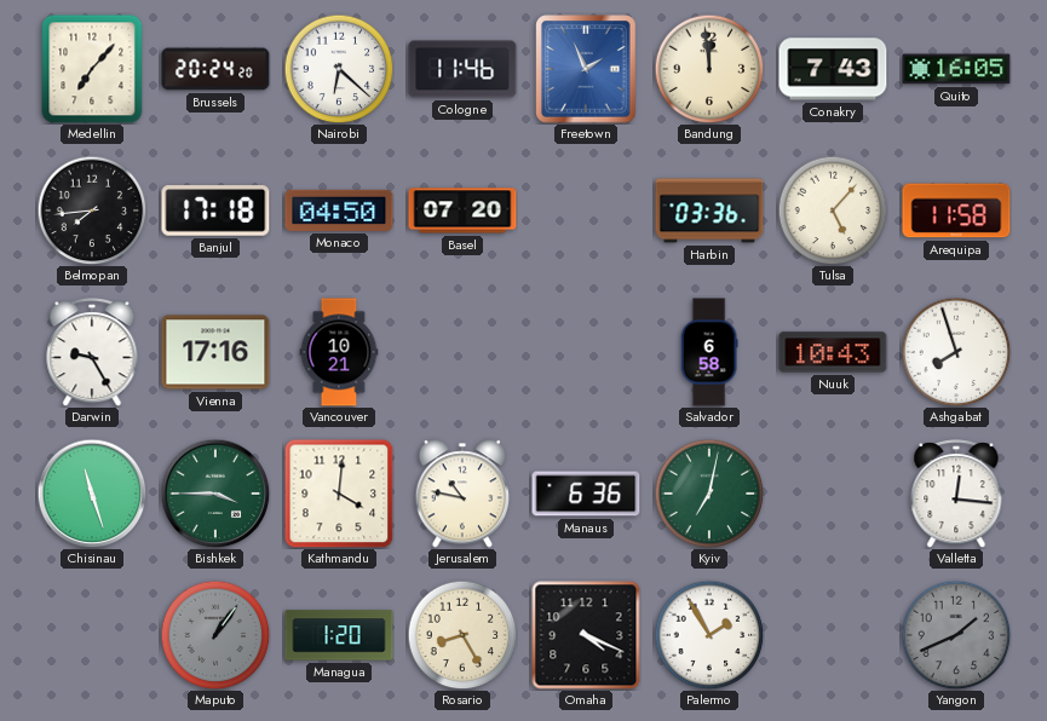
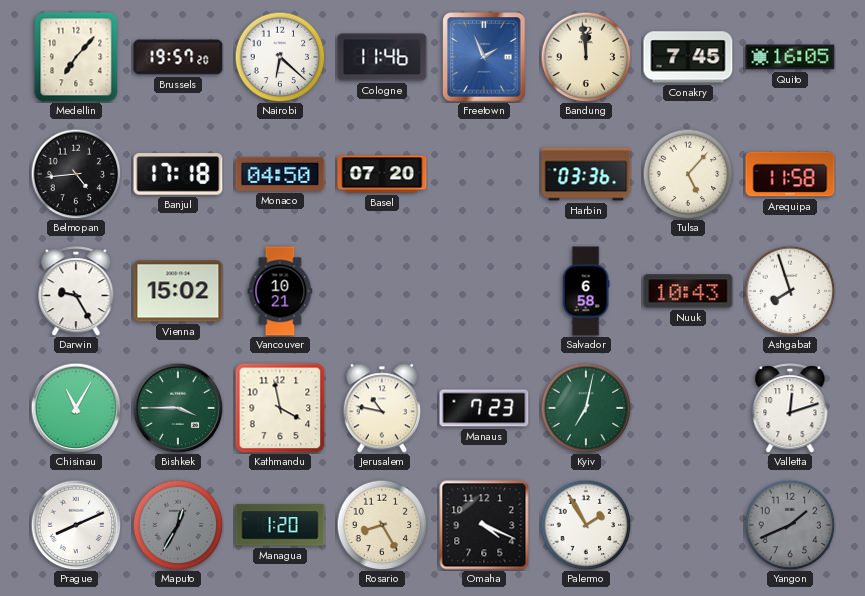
Brussels: 20:24 -> 19:57
Conakry: 7:43 -> 7:45
Belmopan: 7:44 -> 4:44
Vienna: 17:16 -> 15:02
Chisinau: 11:27 -> 11:05
Kathmandu: 4:01 -> 3:58
Manaus: 6:36 -> 7:23
Valletta: 12:16 -> 12:12
Prague: none -> 8:11
Maputo: 1:06 -> 12:35
